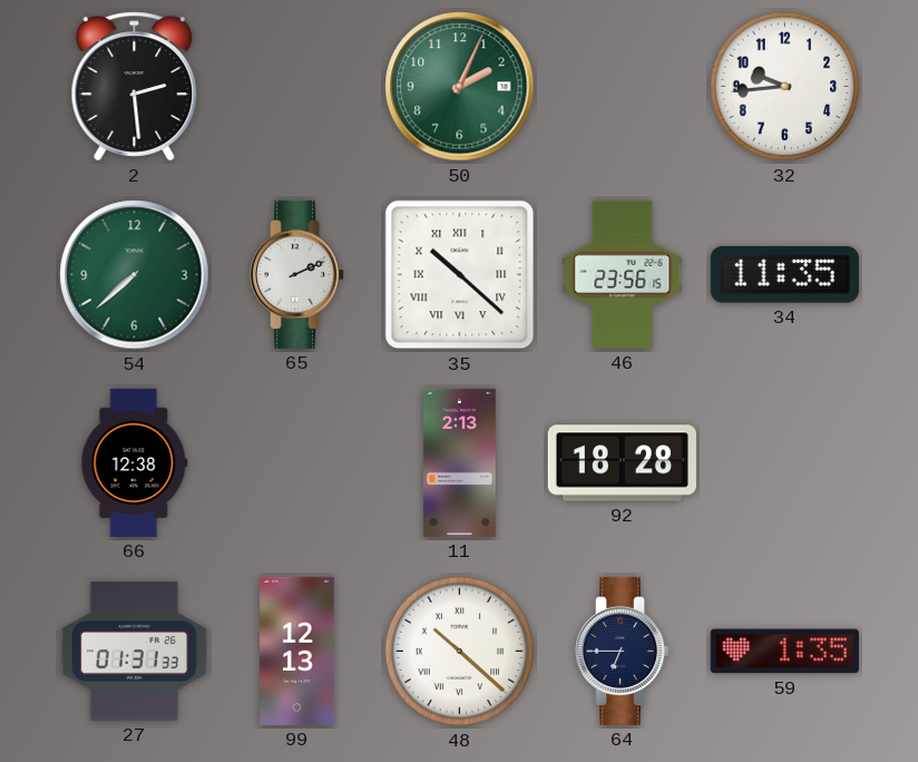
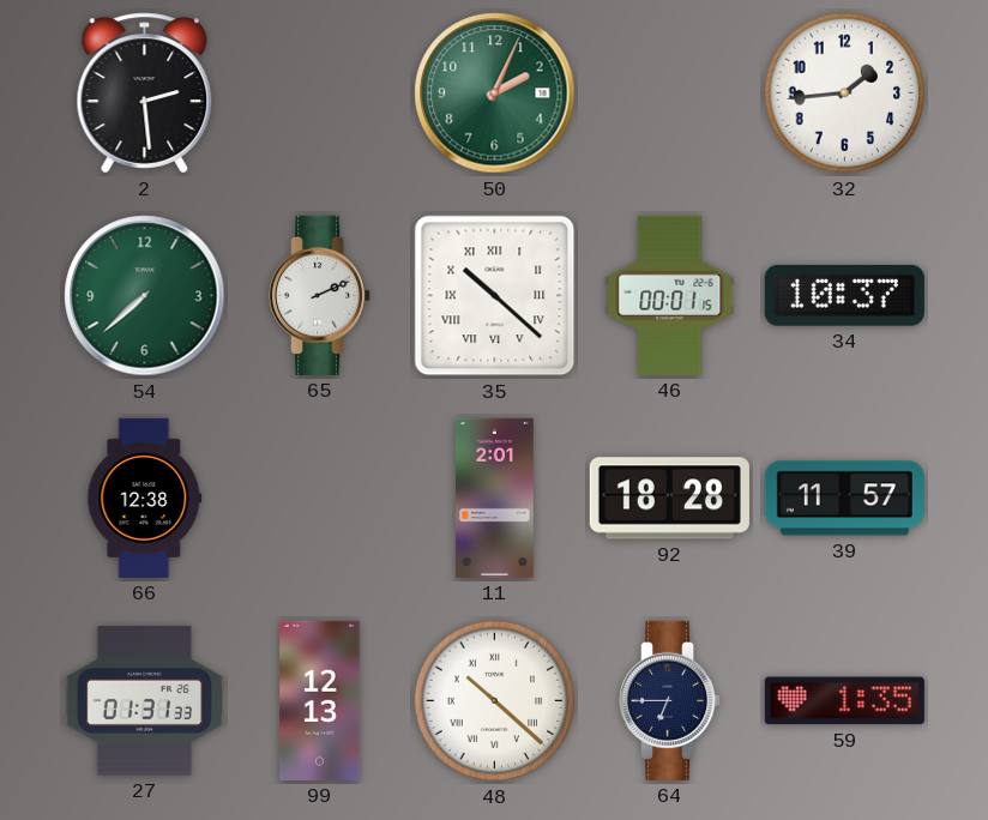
32: 9:44 -> 1:44
46: 23:56 -> 00:01
34: 11:35 -> 10:37
11: 2:13 -> 2:01
39: none -> 11:57
